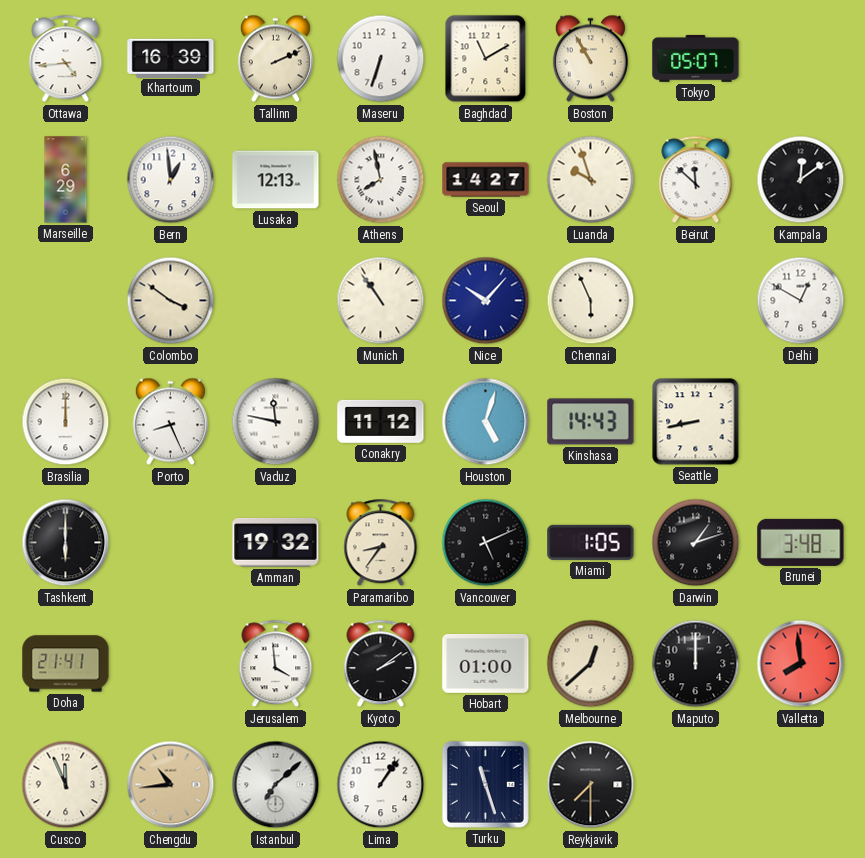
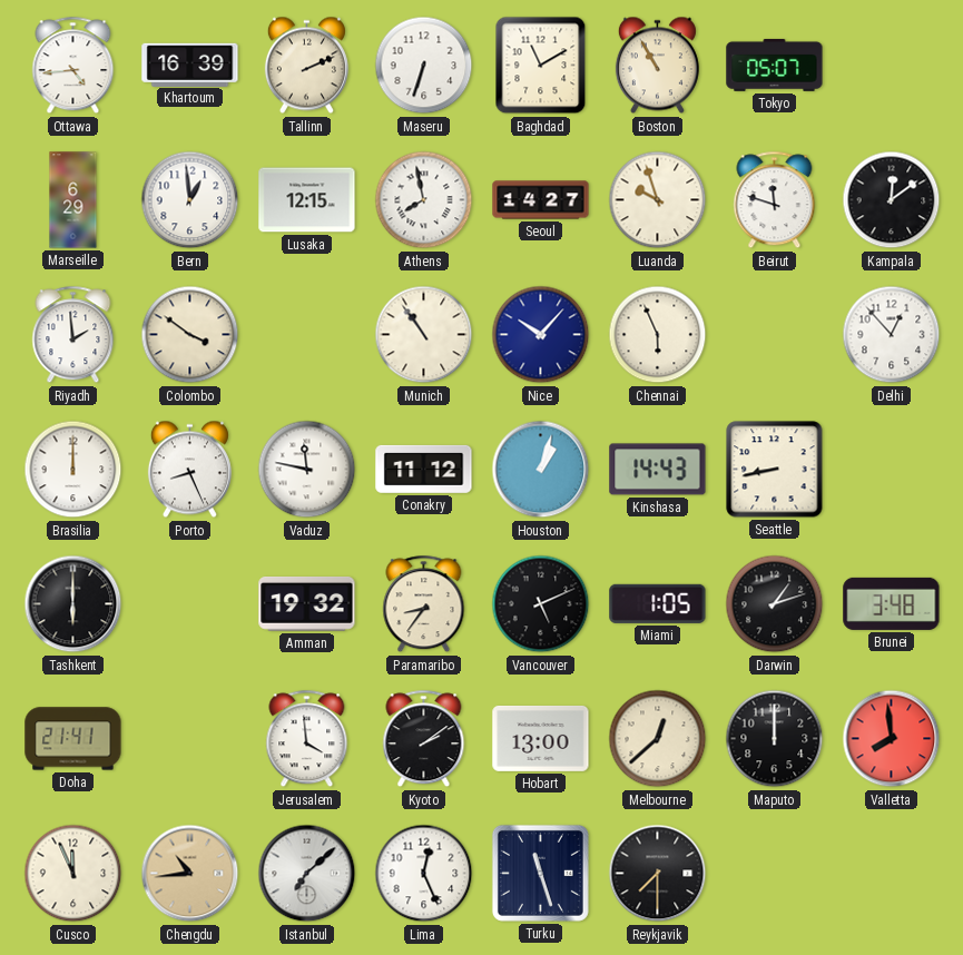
Lusaka: 12:13 -> 12:15
Beirut: 11:52 -> 11:48
Riyadh: none -> 1:59
Delhi: 12:50 -> 12:53
Houston: 5:03 -> 1:03
Hobart: 01:00 -> 13:00
Lima: 1:06 -> 12:26
